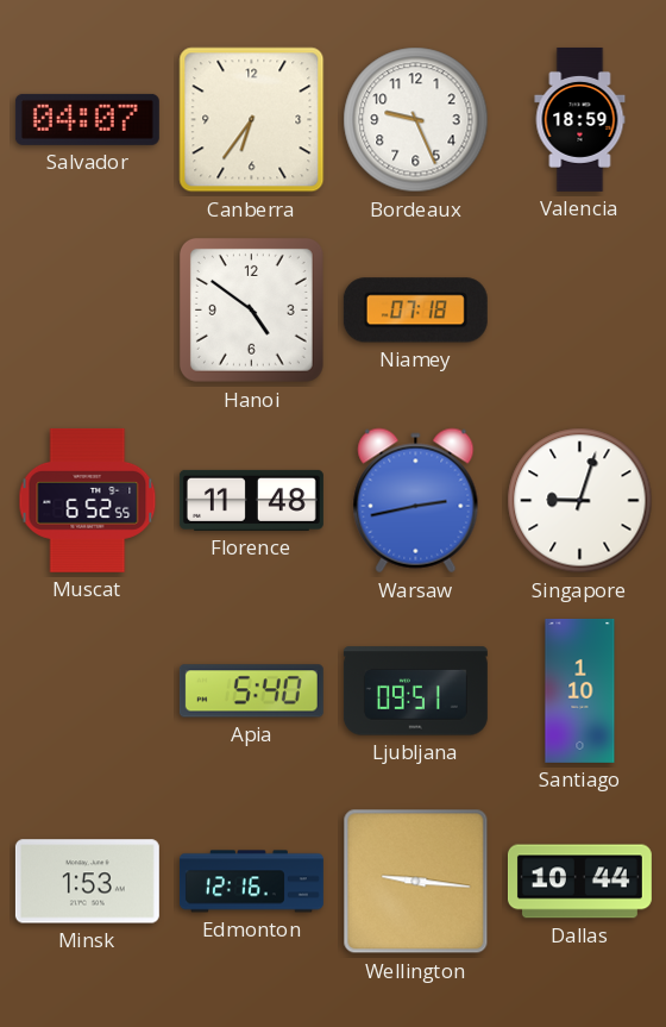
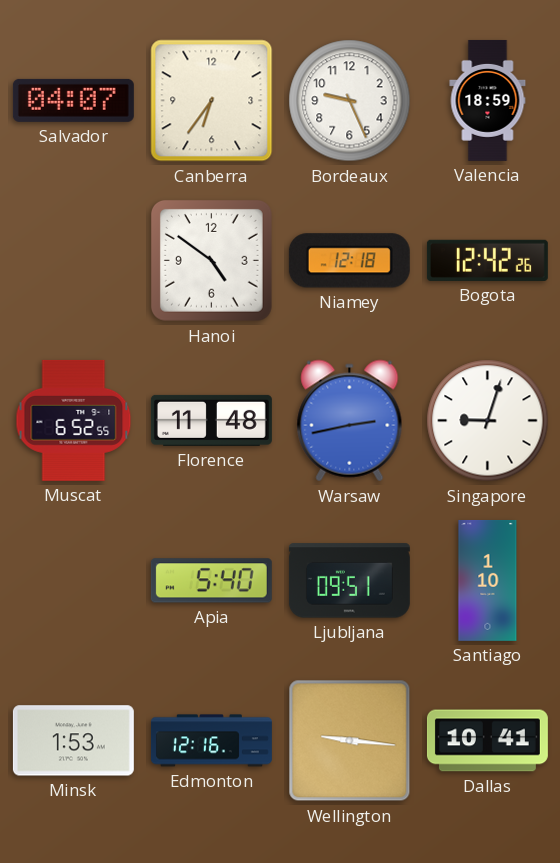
Niamey: 07:18 -> 12:18
Bogota: none -> 12:42
Dallas: 10:44 -> 10:41
